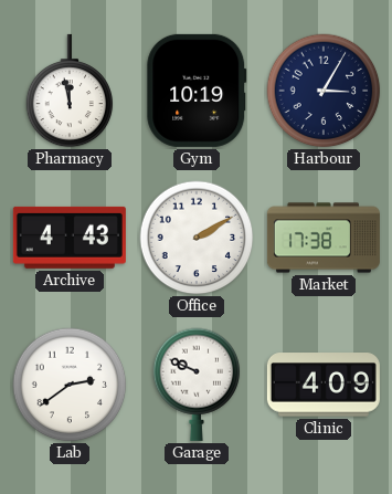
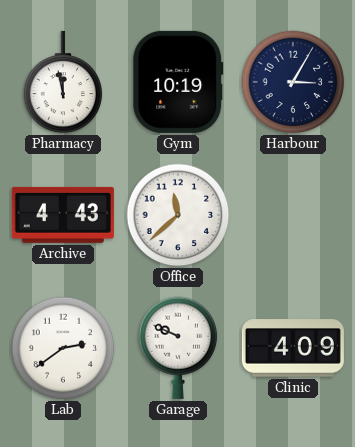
Office: 2:10 -> 11:38
Market: 17:38 -> none
